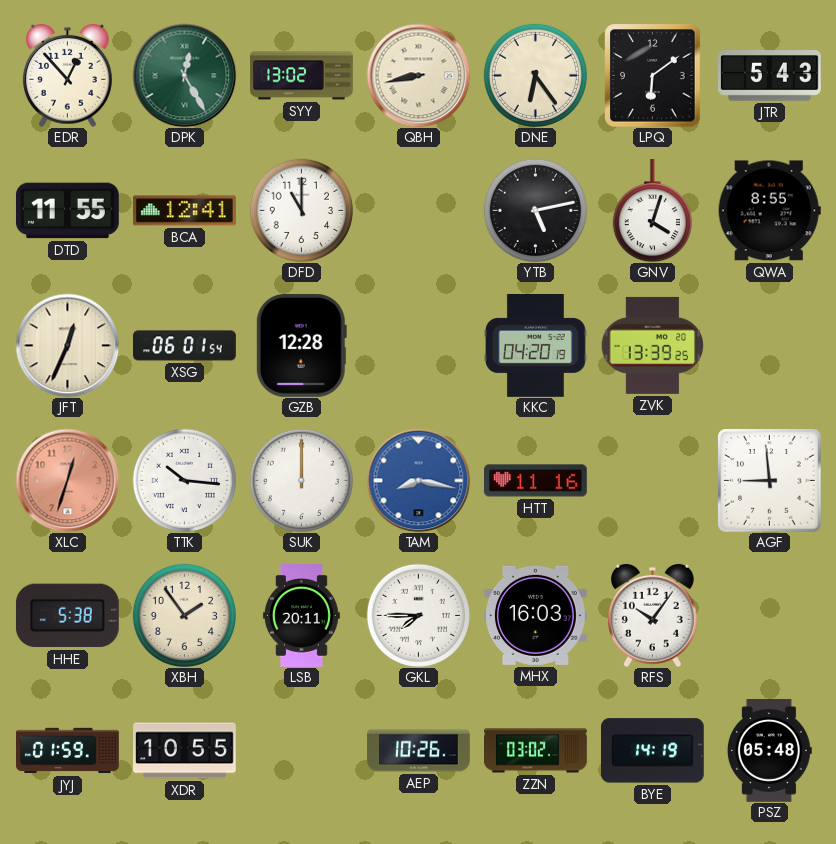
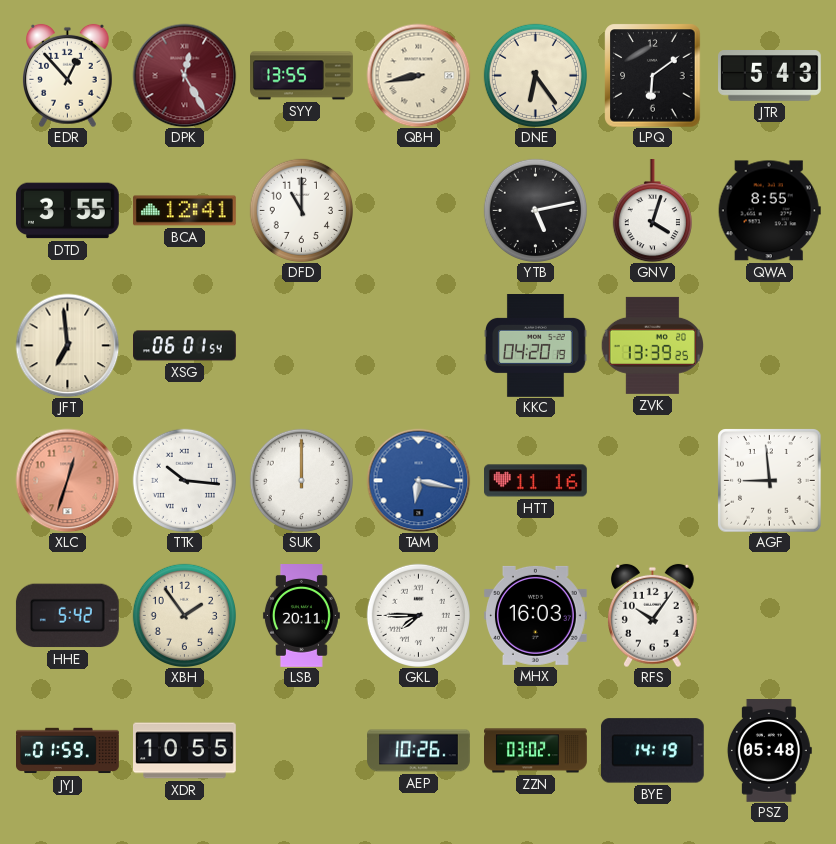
DPK dial: green -> burgundy
SYY: 13:02 -> 13:55
DTD: 11:55 -> 3:55
JFT: 12:34 -> 6:59
GZB: 12:28 -> none
TAM: 8:17 -> 6:17
HHE: 5:38 -> 5:42
